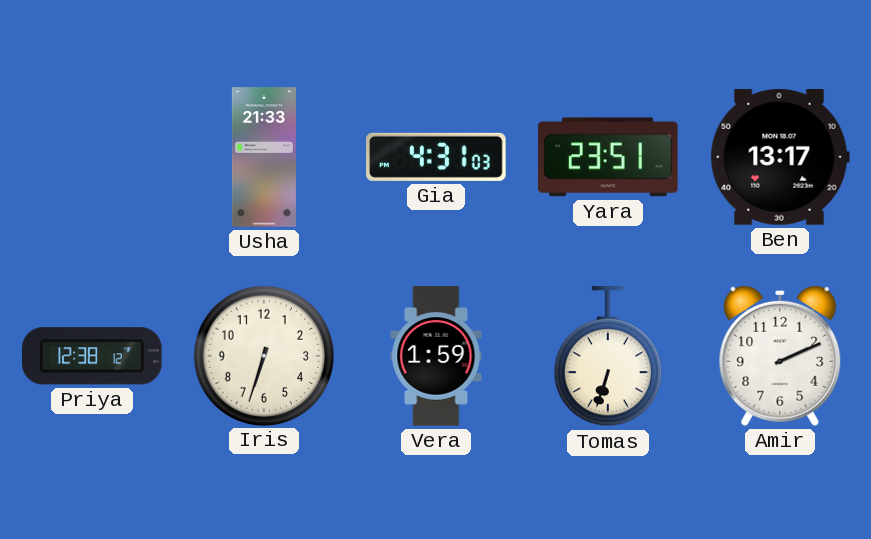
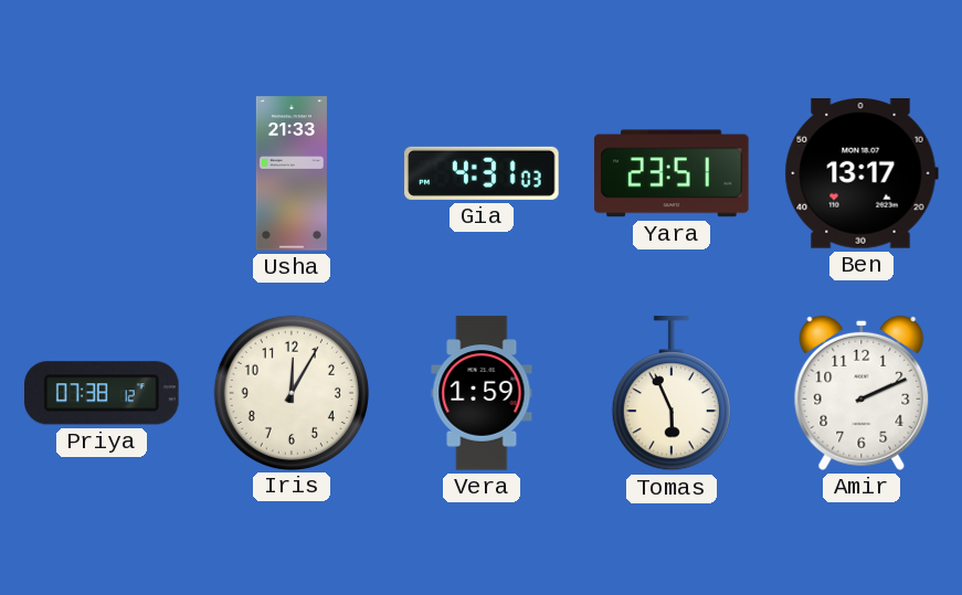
Priya: 12:38 -> 07:38
Iris: 6:33 -> 12:05
Tomas: 6:33 -> 5:56
